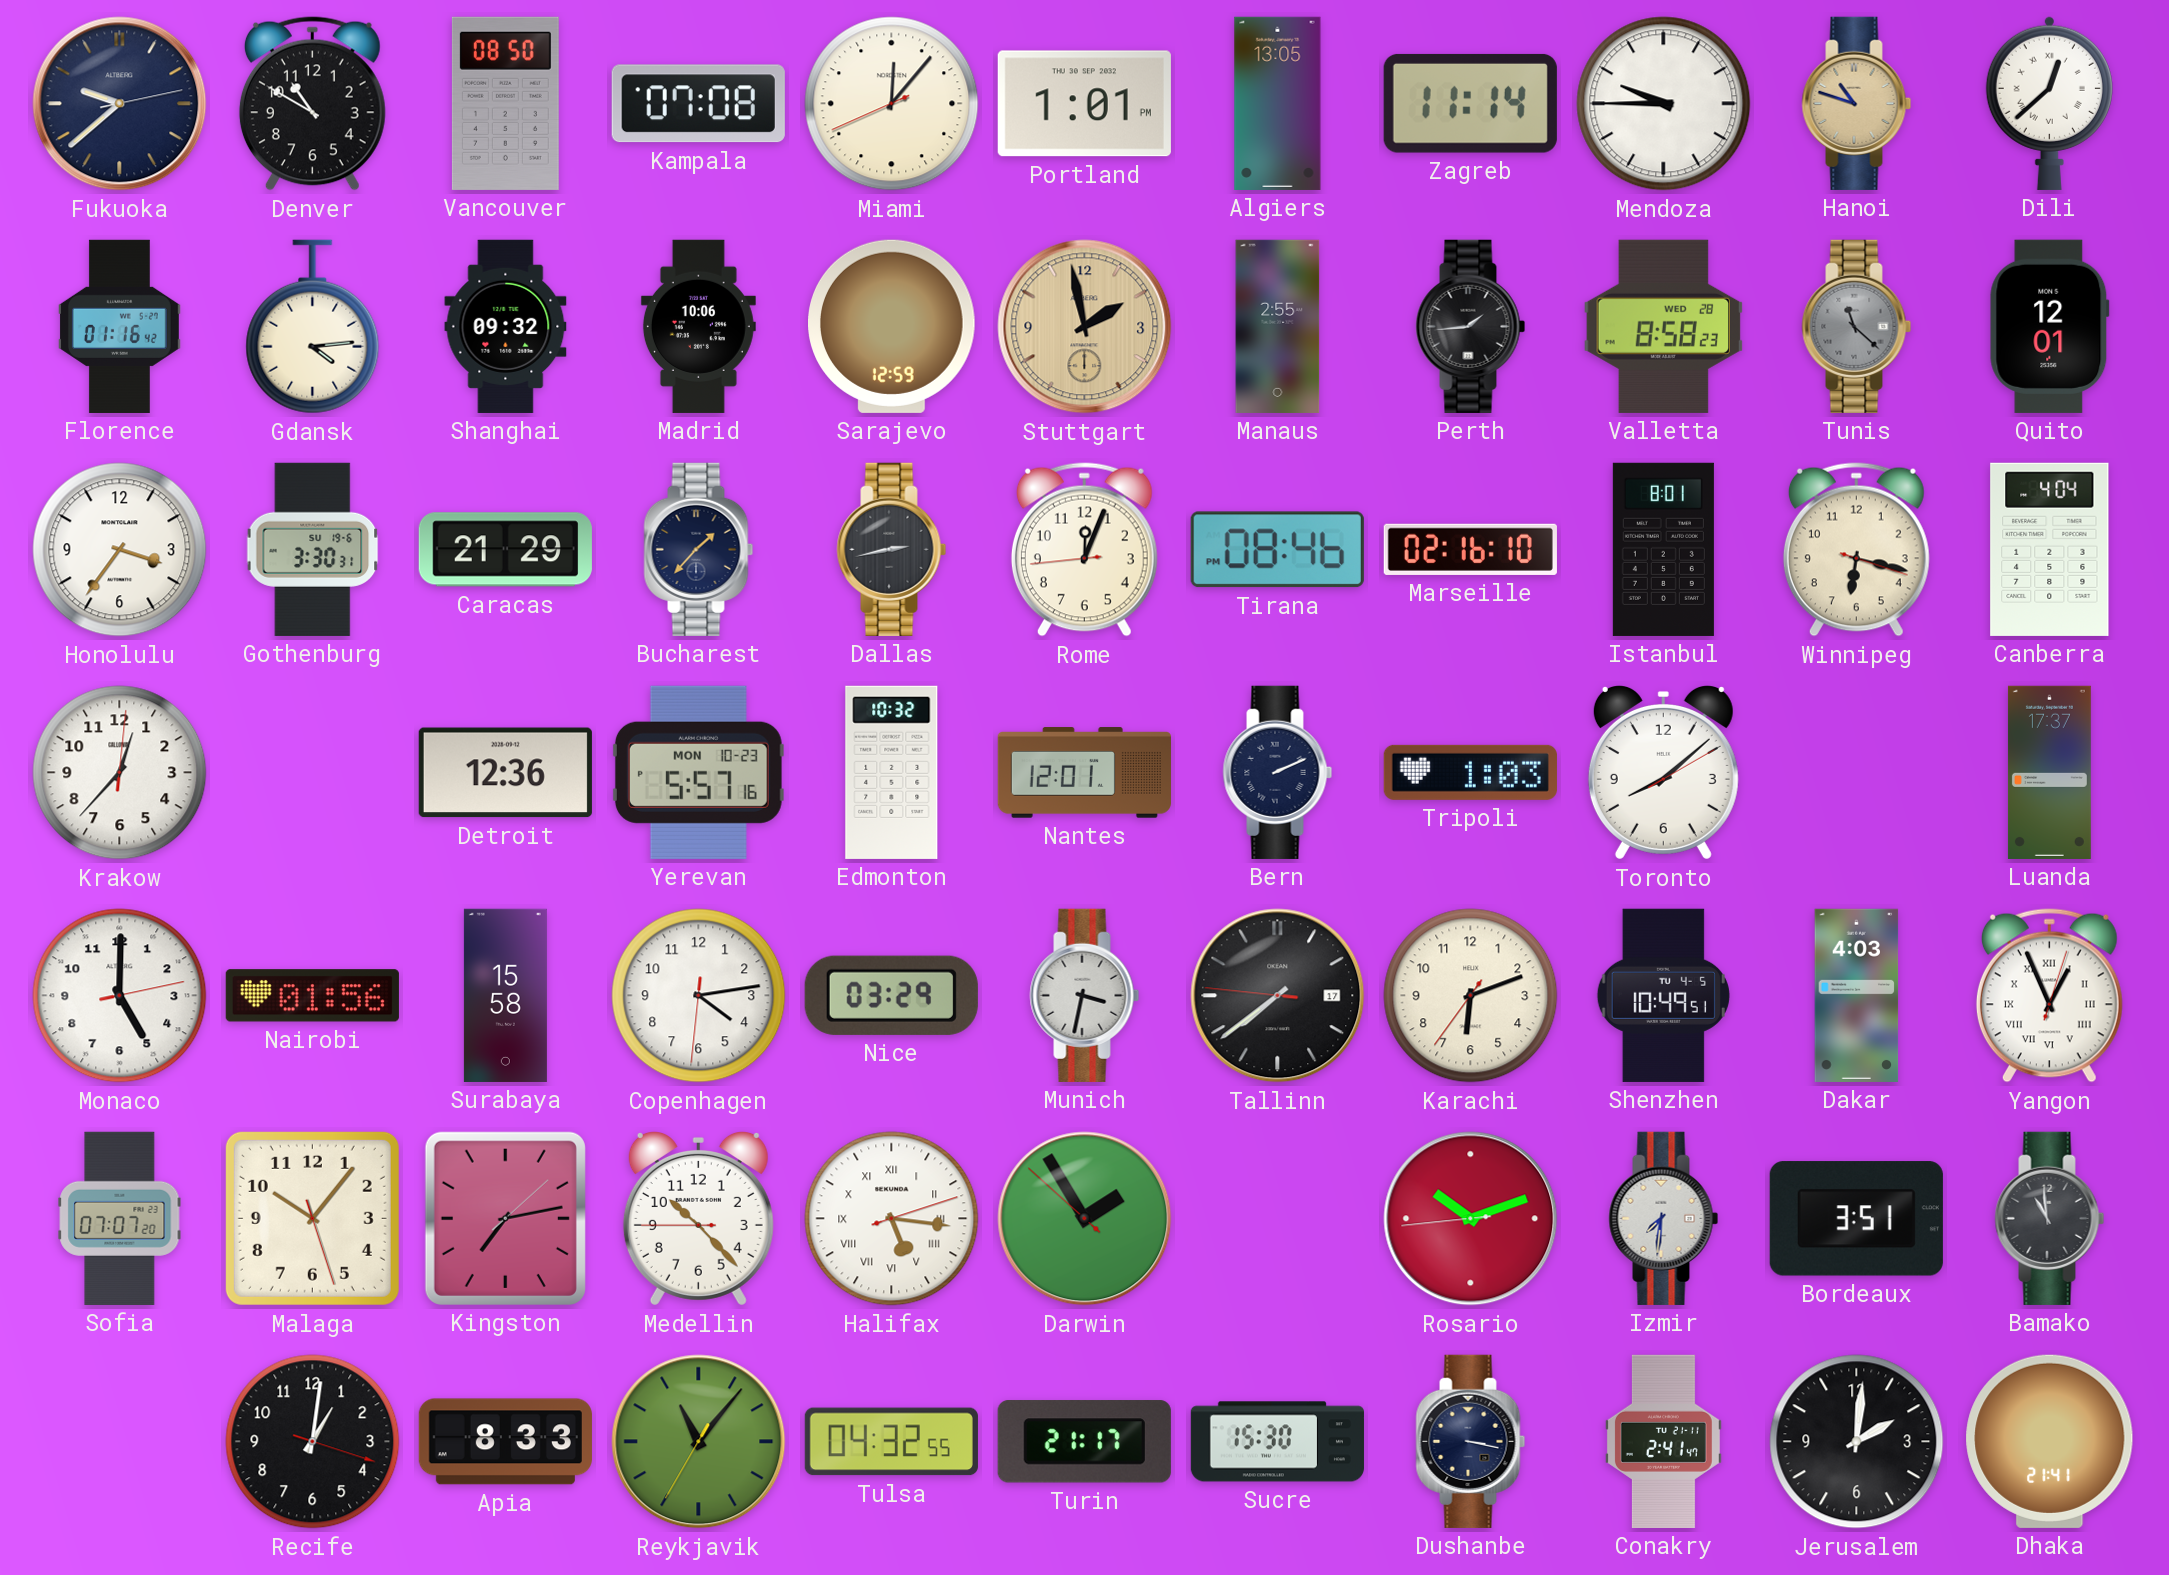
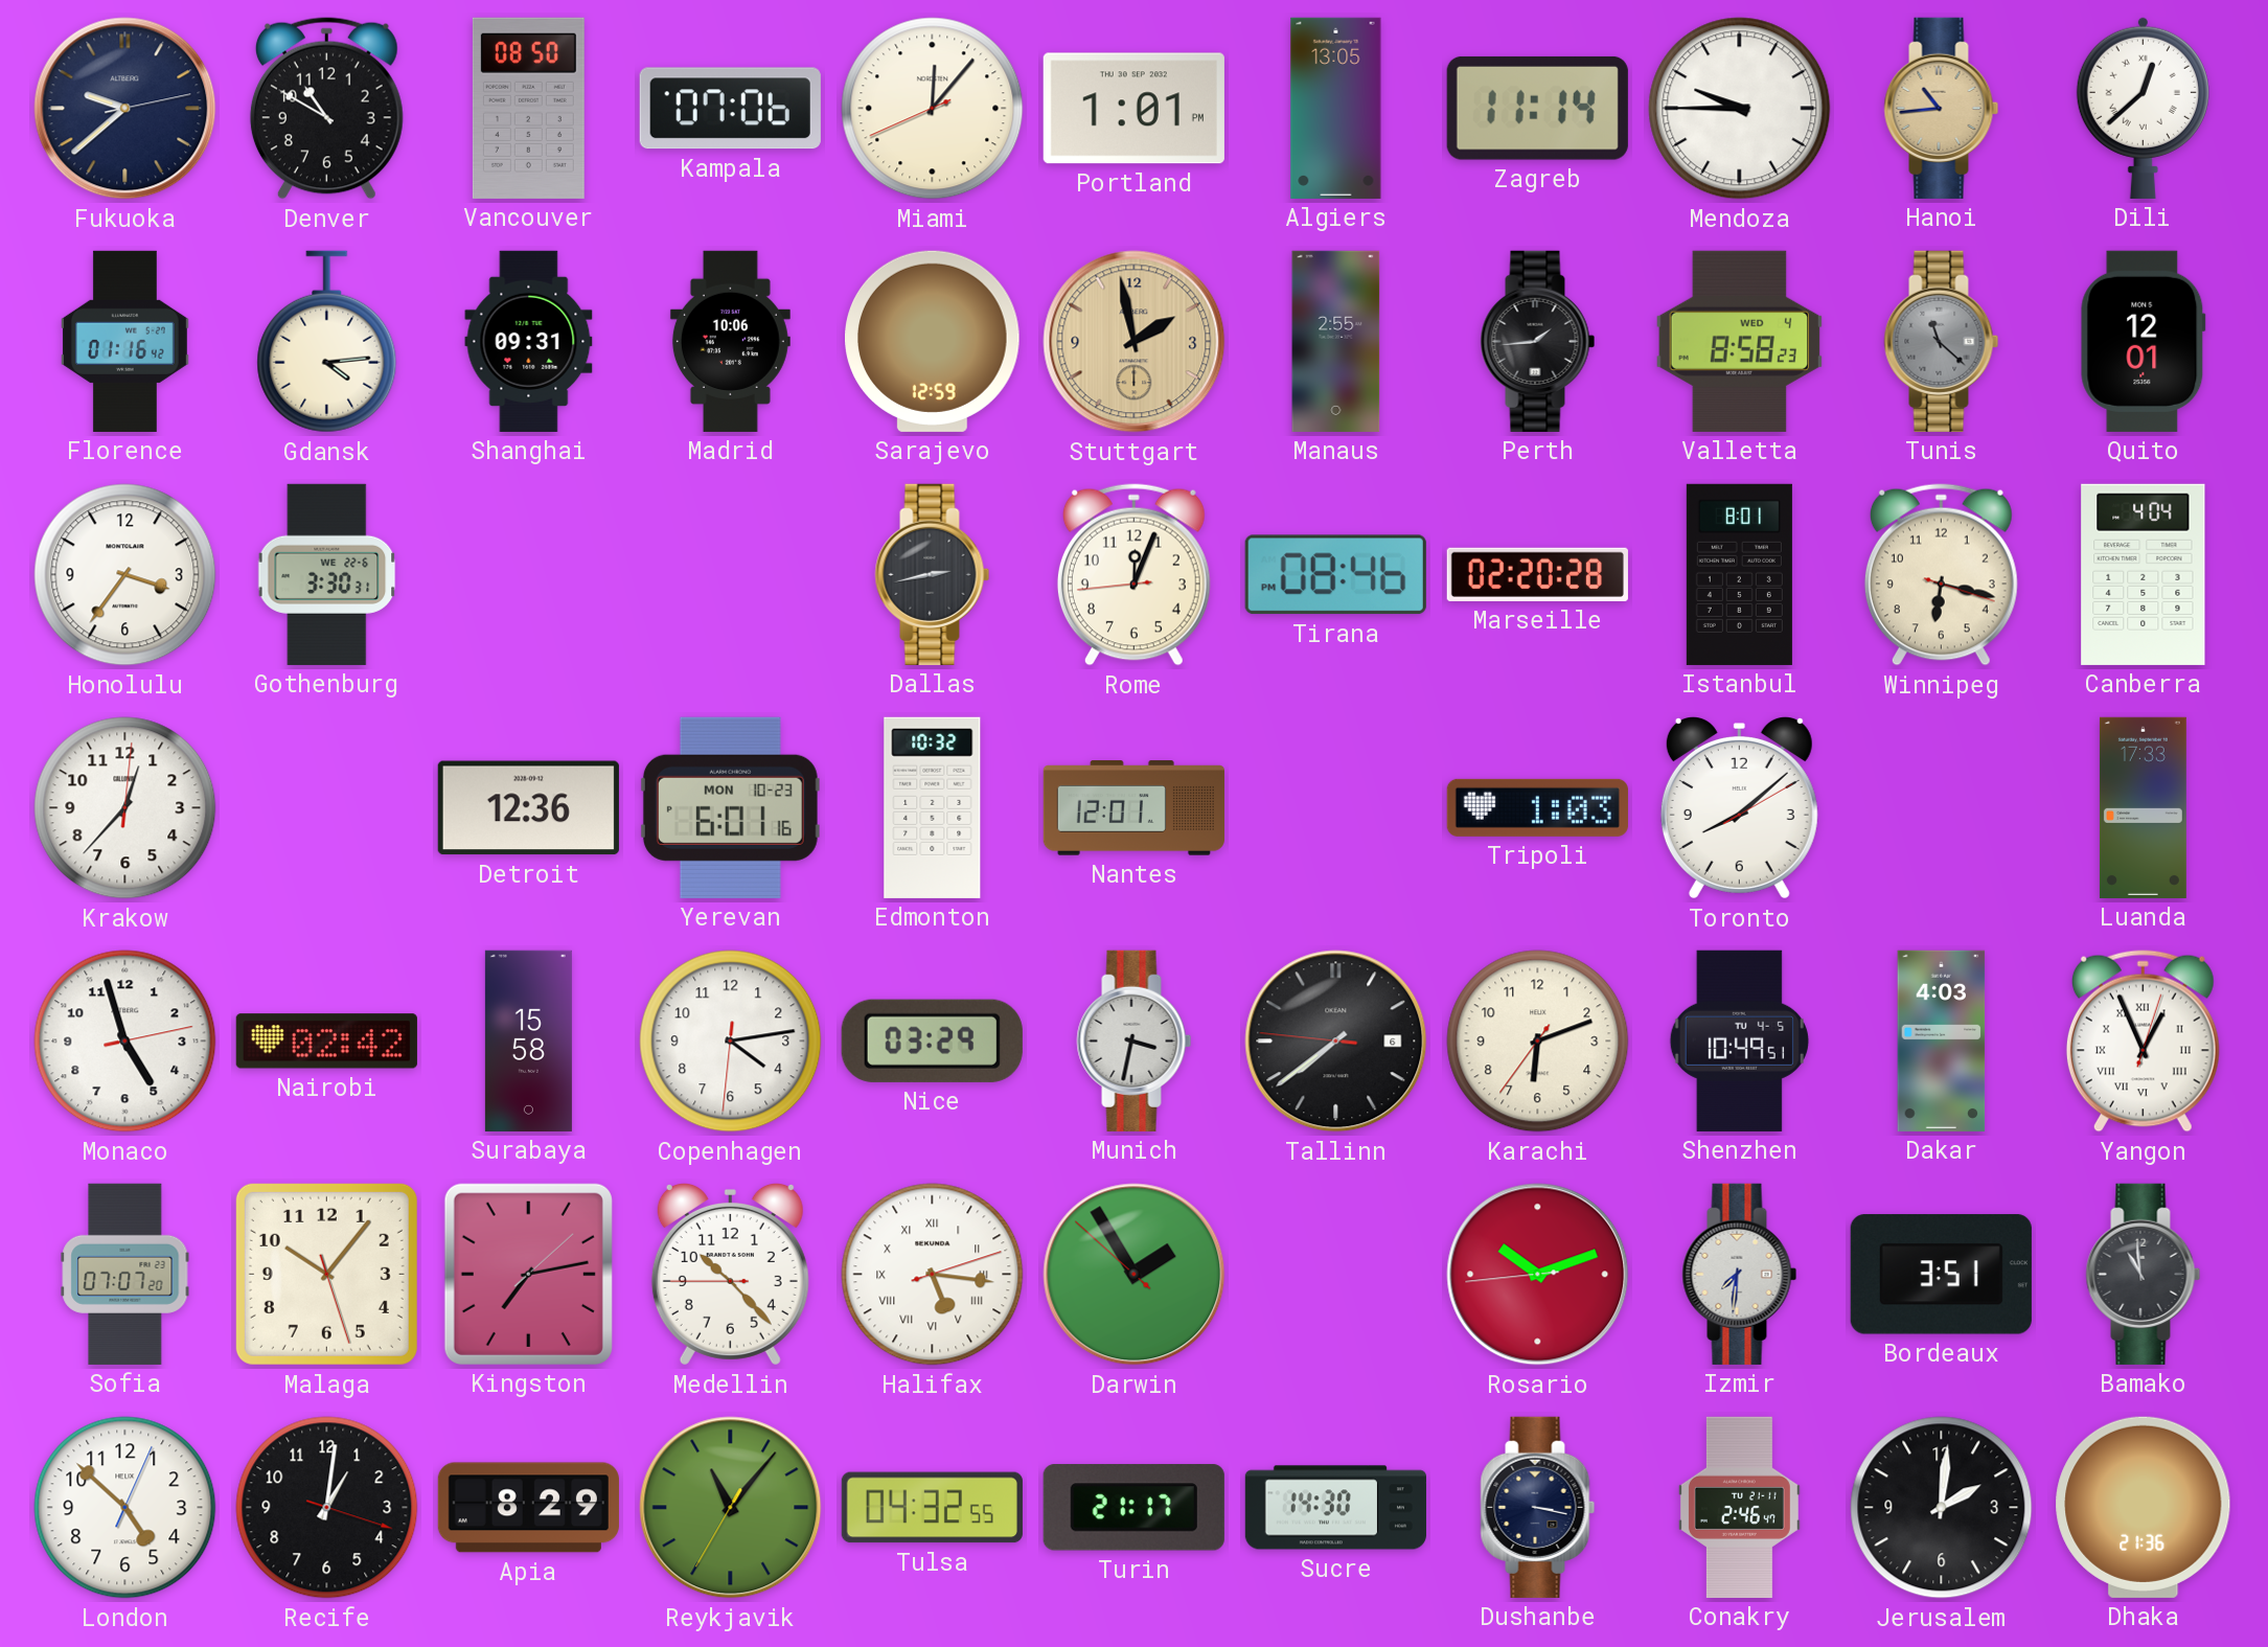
Kampala: 07:08 -> 07:06
Hanoi: 10:48 -> 10:44
Shanghai: 09:32 -> 09:31
Valletta date: WED 28 -> WED 4
Gothenburg date: SU 19-6 -> WE 22-6
Caracas: 21:29 -> none
Bucharest: 1:37 -> none
Marseille: 02:16 -> 02:20
Yerevan: 5:57 -> 6:01
Bern: 2:11 -> none
Luanda: 17:37 -> 17:33
Monaco: 5:00 -> 4:57
Nairobi: 01:56 -> 02:42
Tallinn date: 17 -> 6
London: none -> 4:52
Apia: 8:33 -> 8:29
Sucre: 15:30 -> 14:30
Conakry: 2:41 -> 2:46
Dhaka: 21:41 -> 21:36
